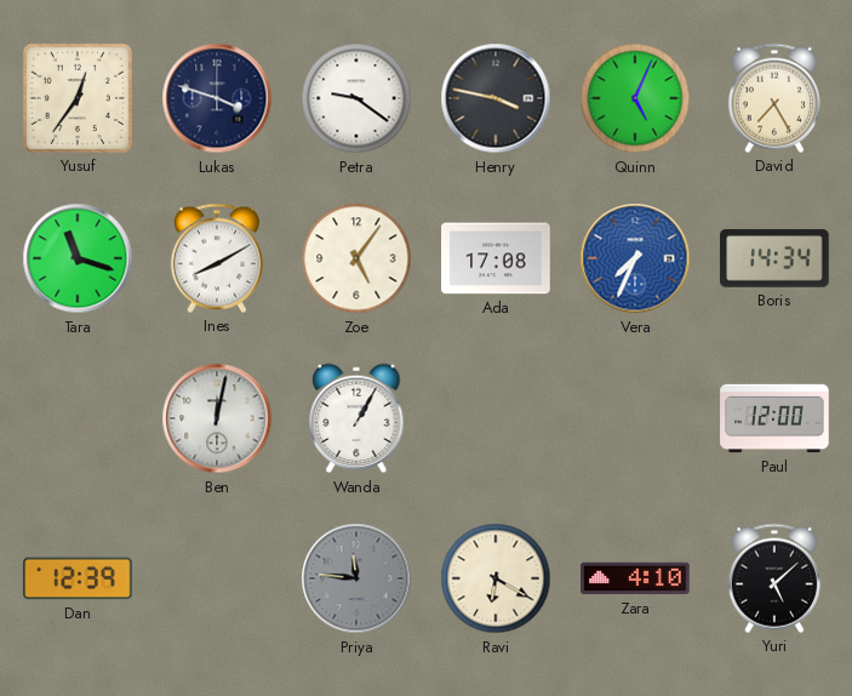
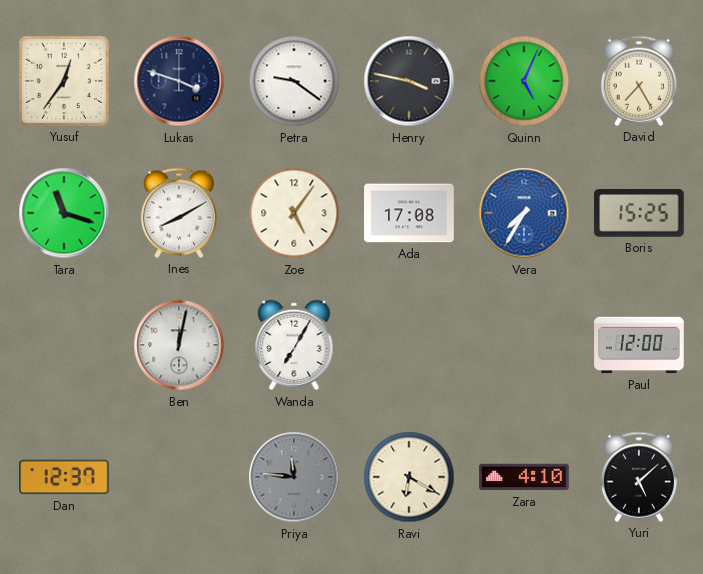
Vera: 7:34 -> 7:35
Boris: 14:34 -> 15:25
Wanda: 1:05 -> 7:05
Dan: 12:39 -> 12:37
